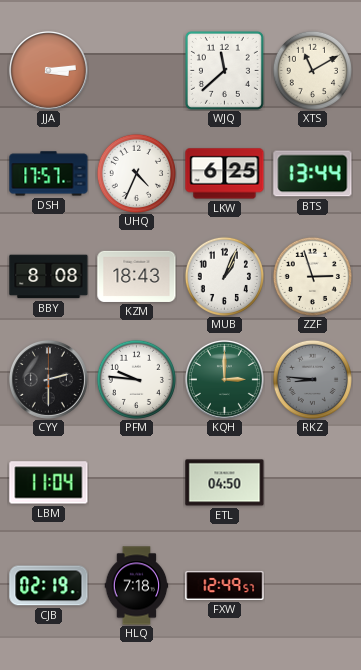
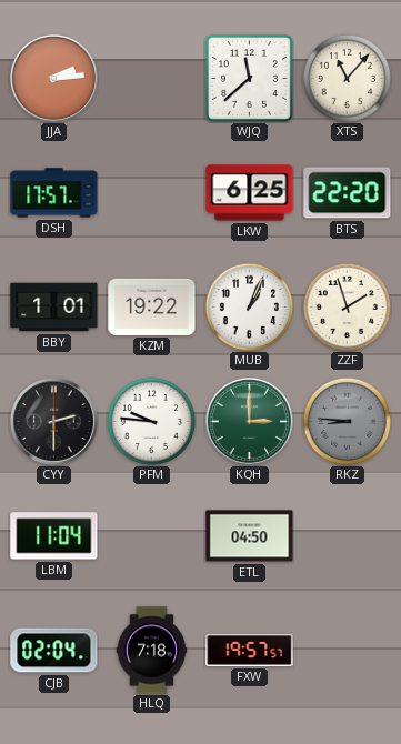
JJA: 3:14 -> 2:14
XTS: 11:10 -> 11:07
UHQ: 4:34 -> none
BTS: 13:44 -> 22:20
BBY: 8:08 -> 1:01
KZM: 18:43 -> 19:22
ZZF: 2:57 -> 1:57
CJB: 02:19 -> 02:04
FXW: 12:49 -> 19:57
